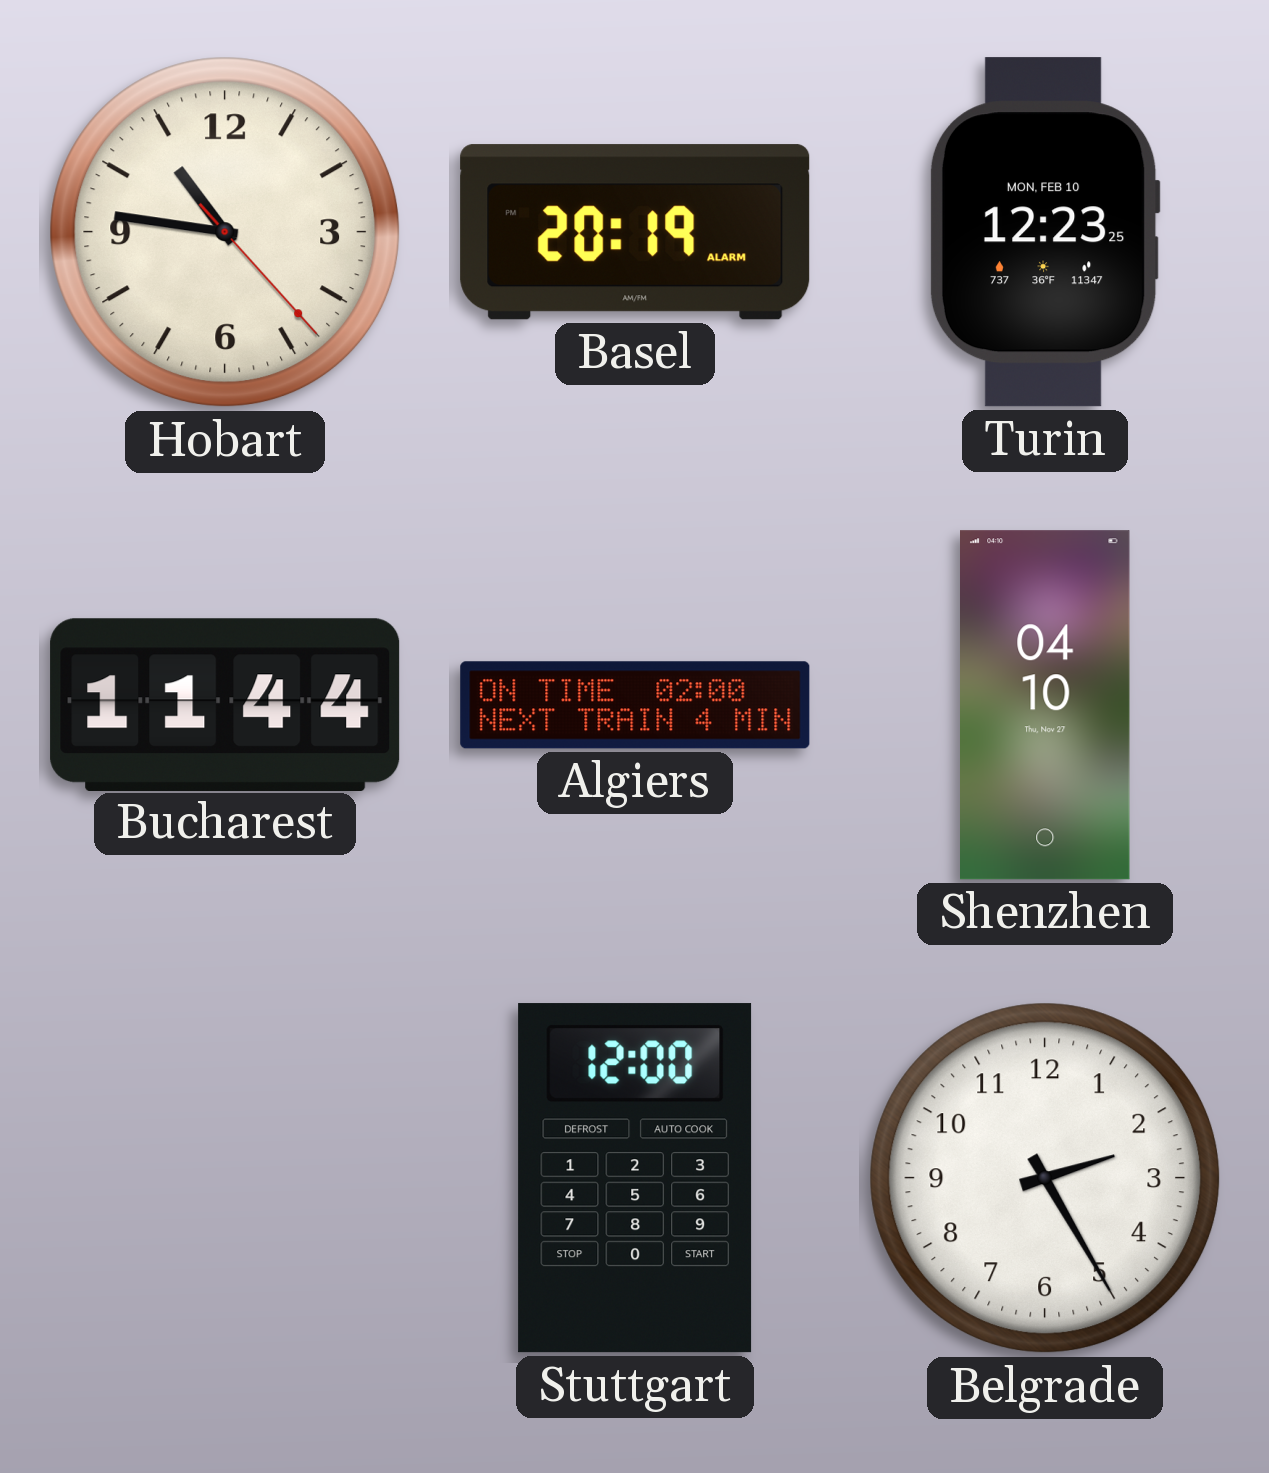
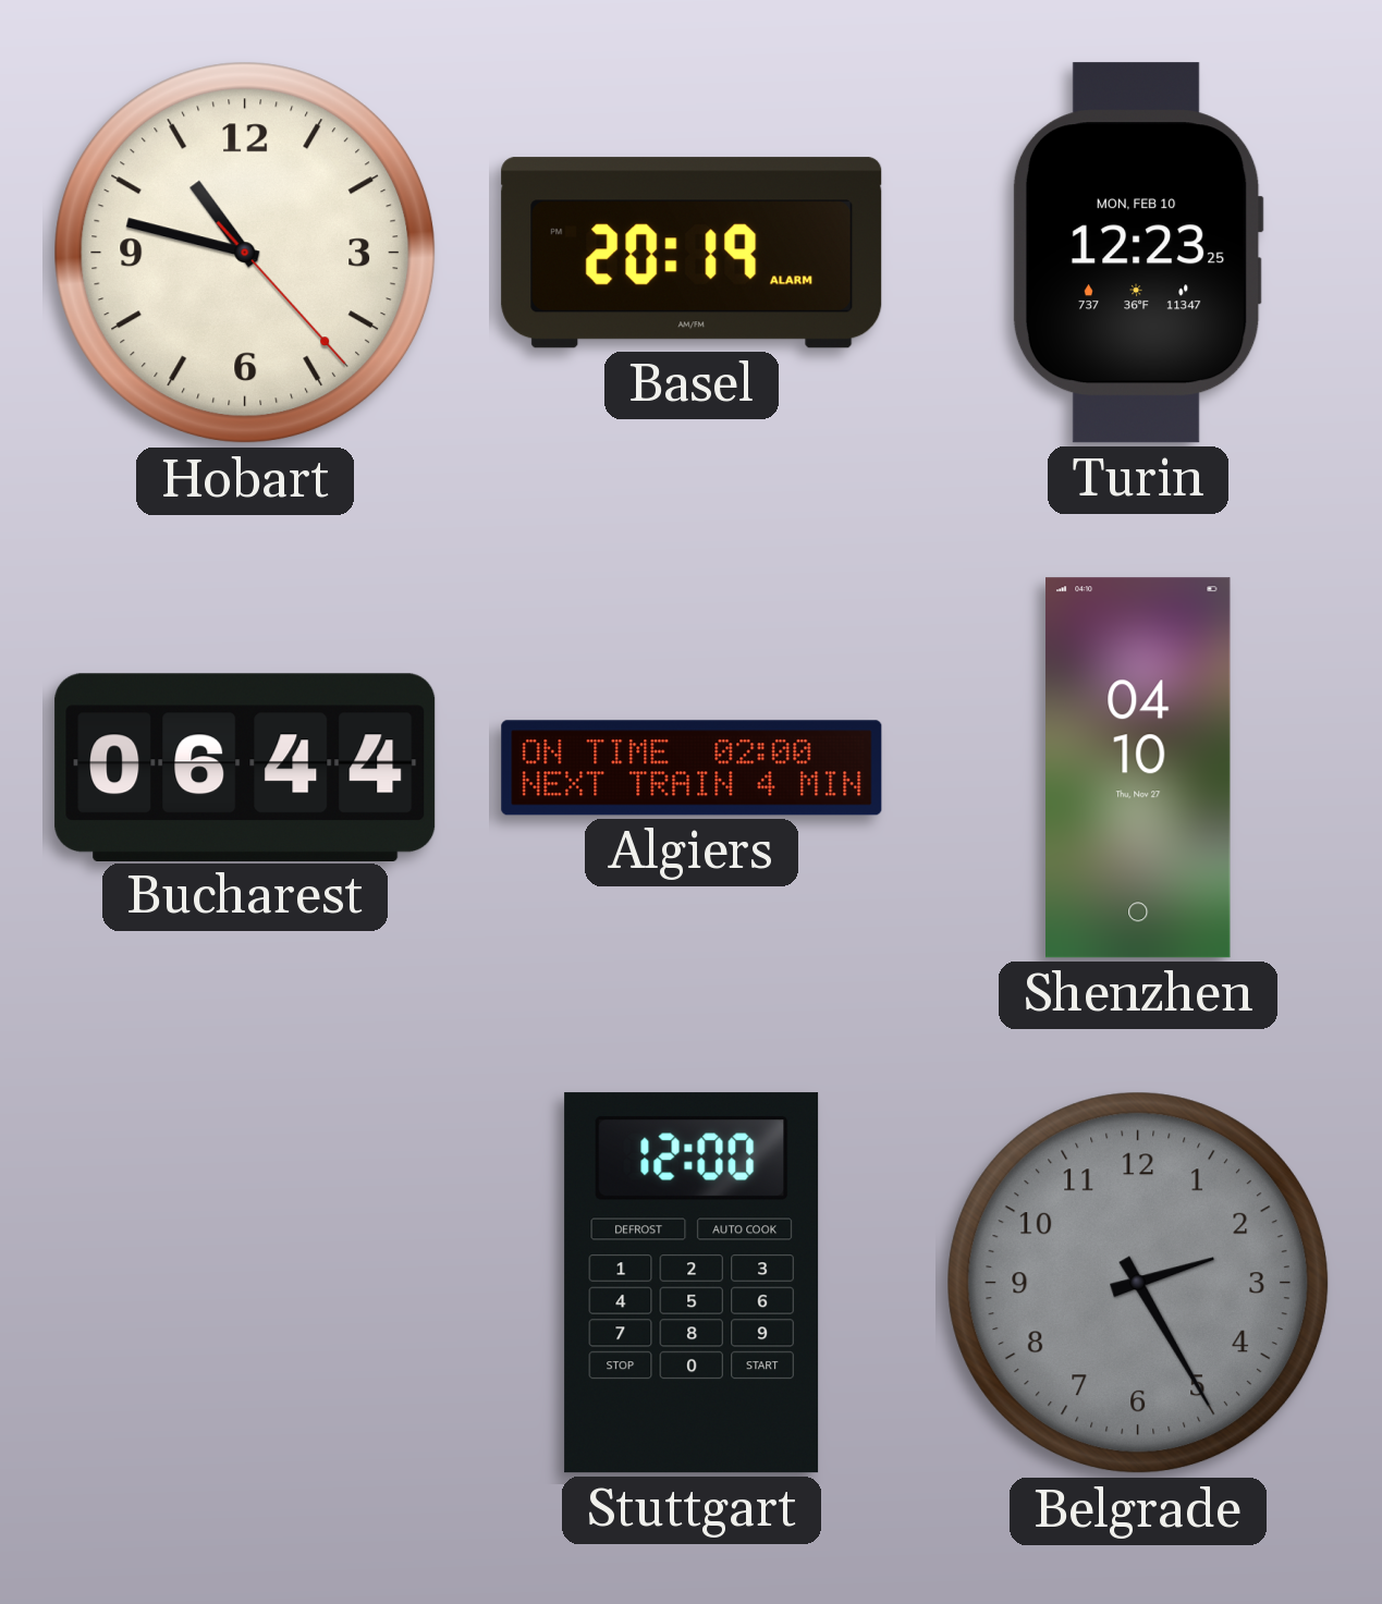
Hobart: 10:46 -> 10:47
Bucharest: 11:44 -> 06:44
Belgrade dial: white -> grey
